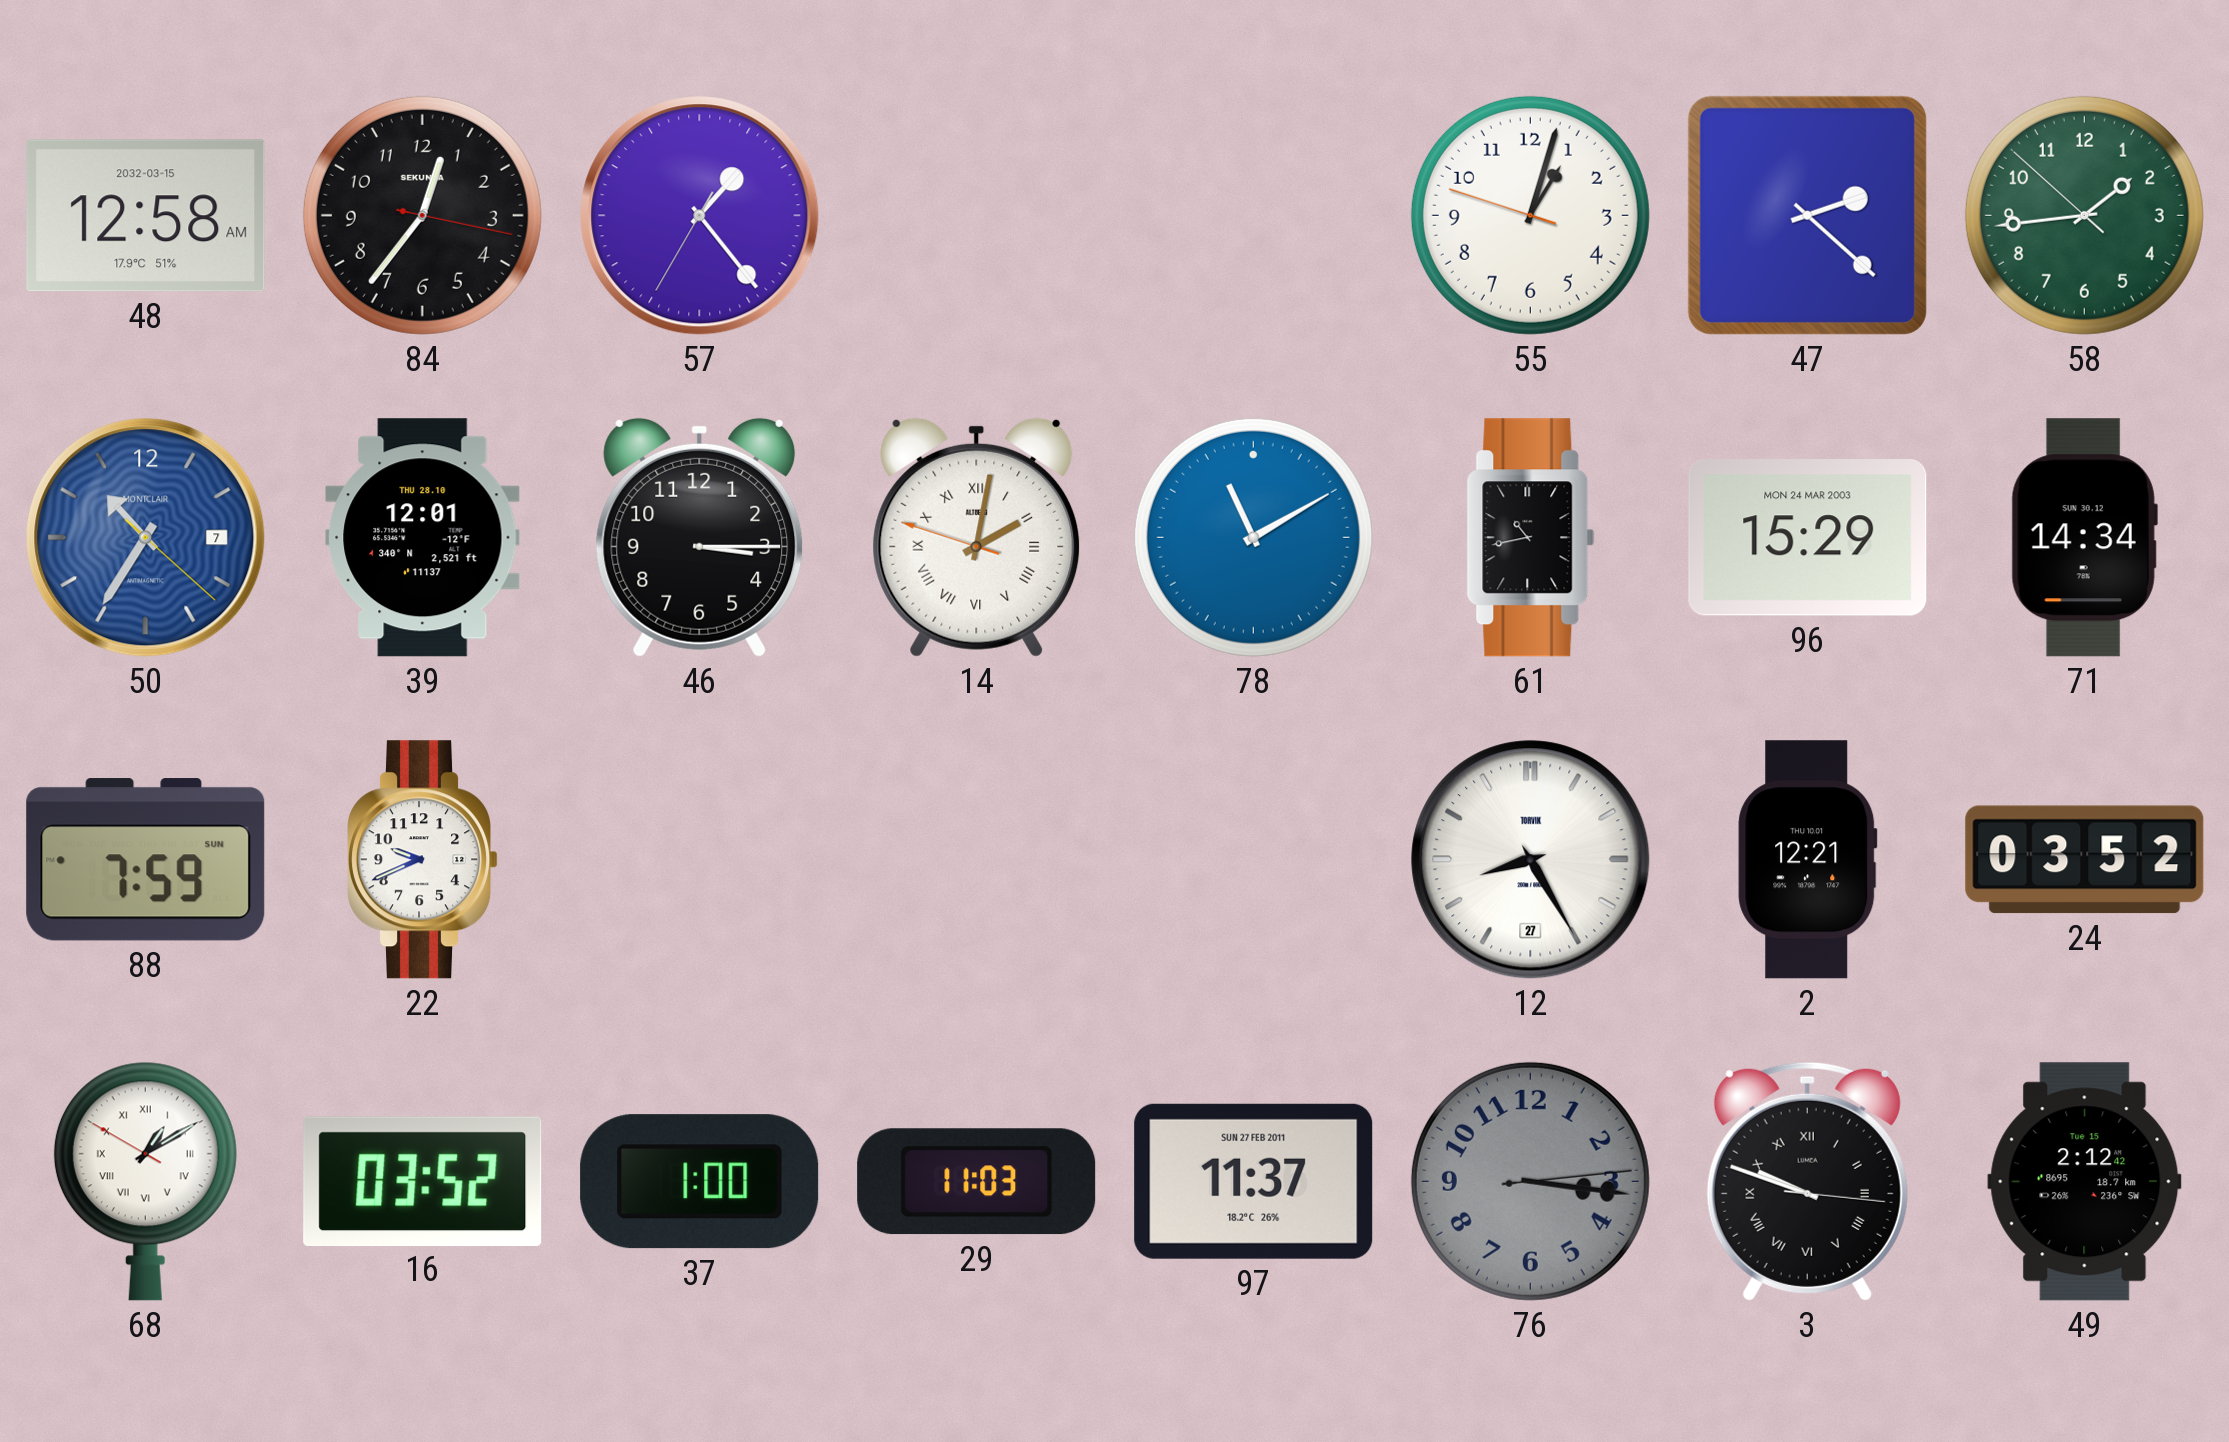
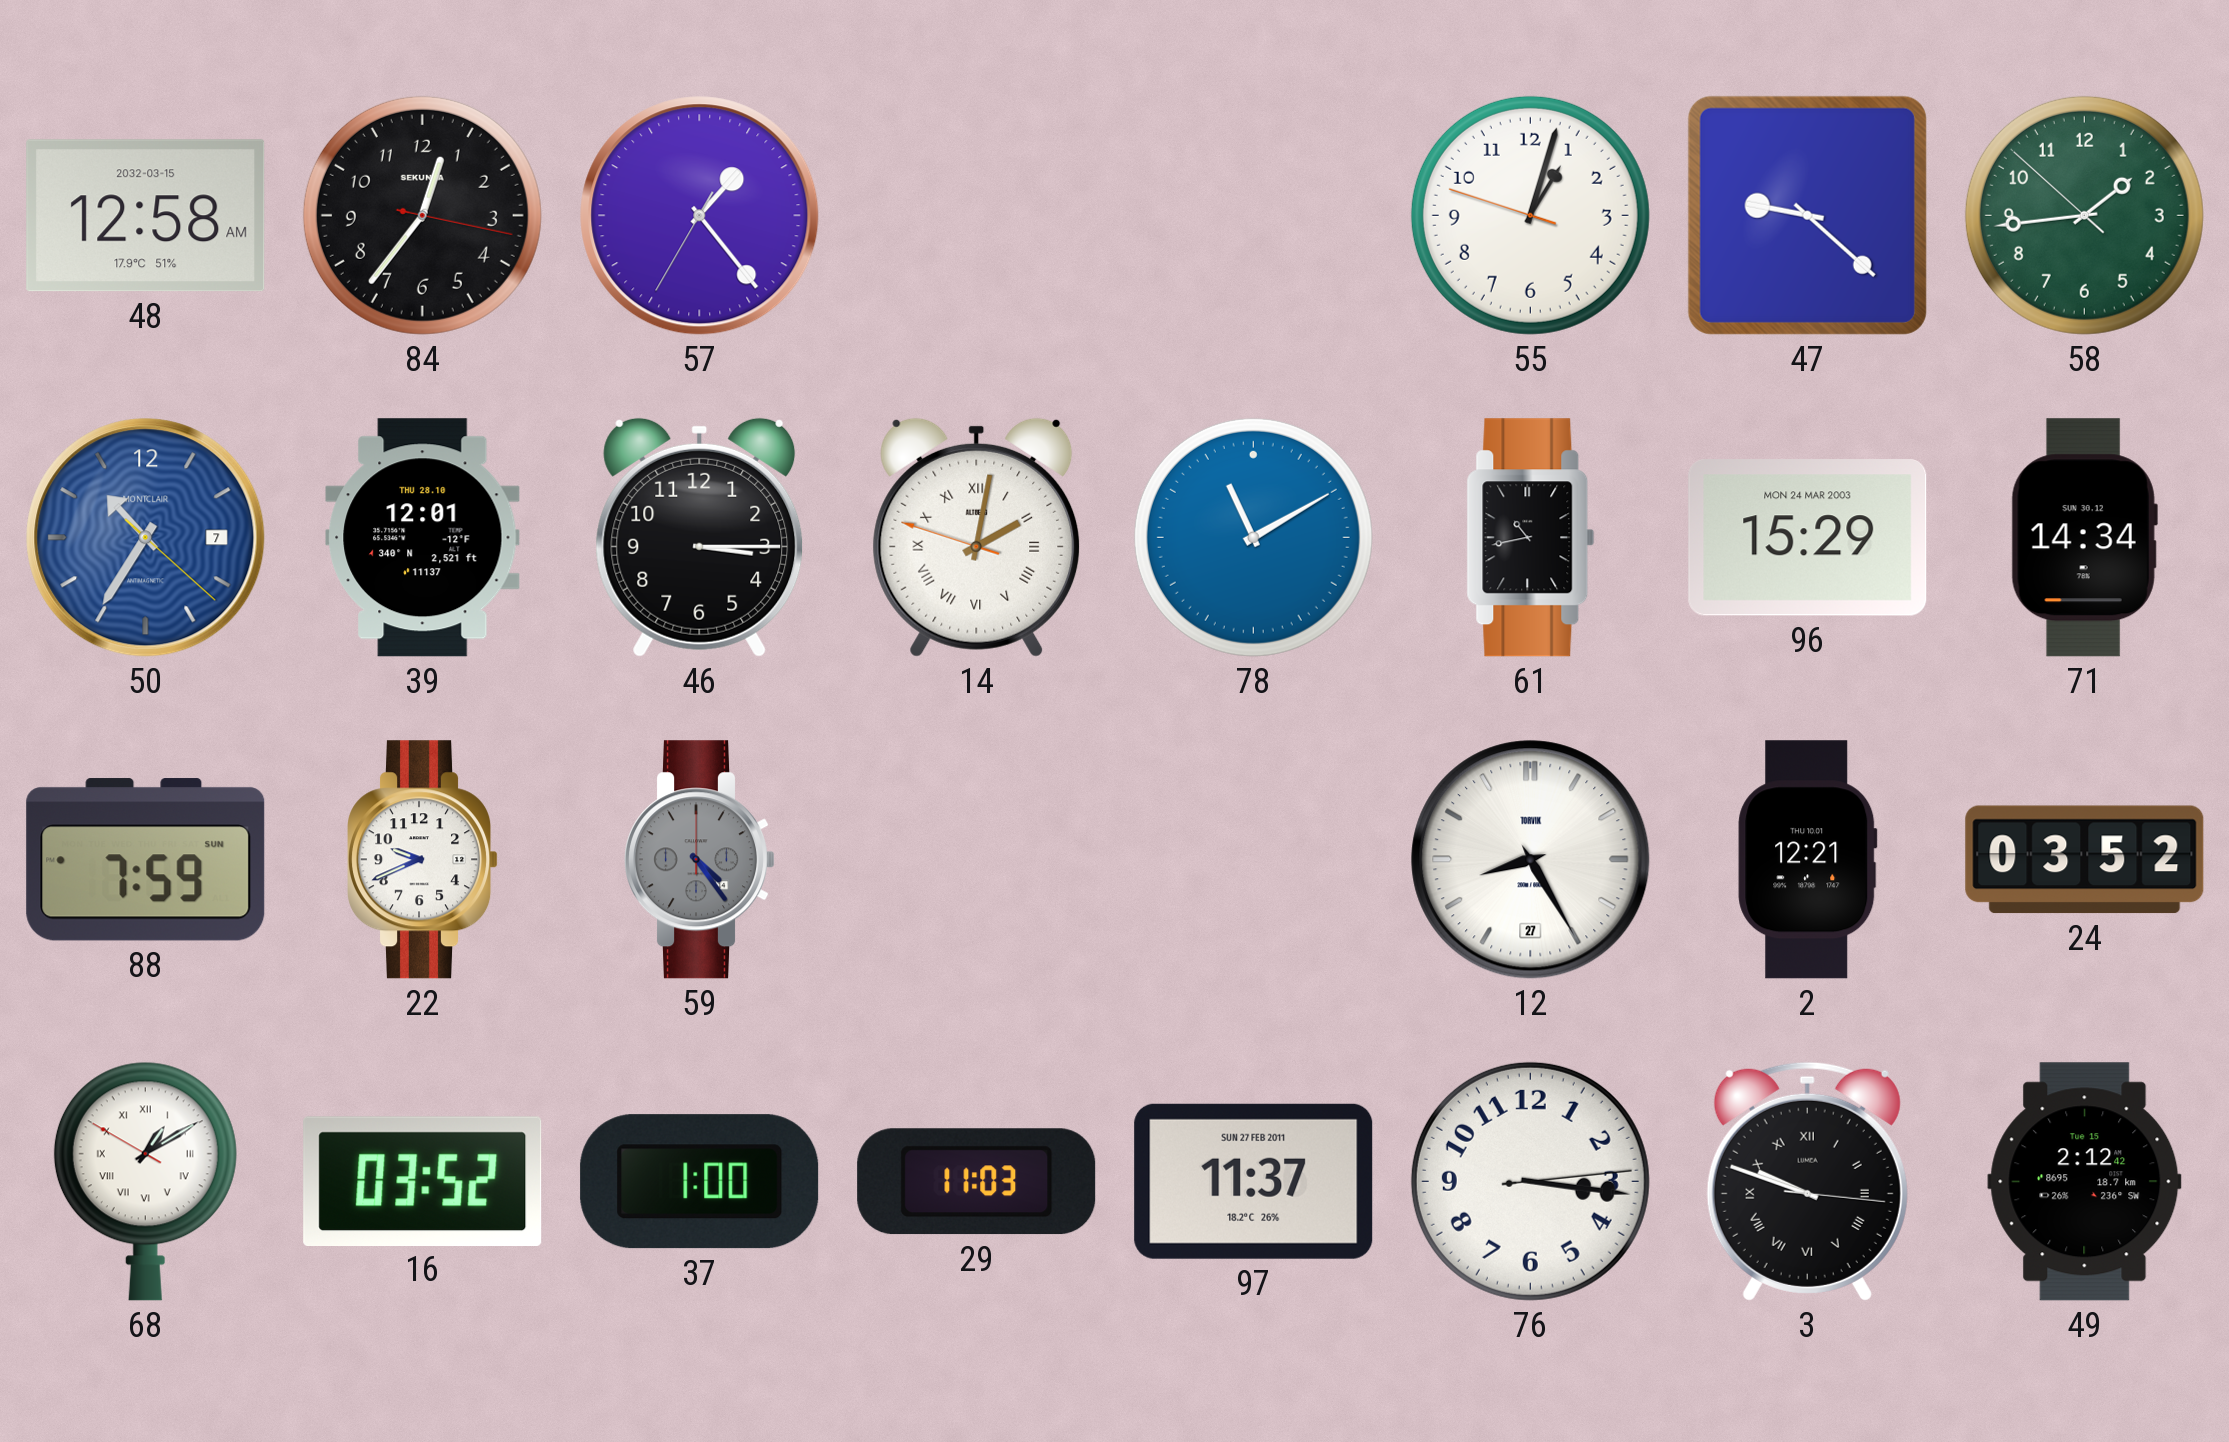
47: 2:22 -> 9:22
59: none -> 4:24
76 dial: grey -> white
